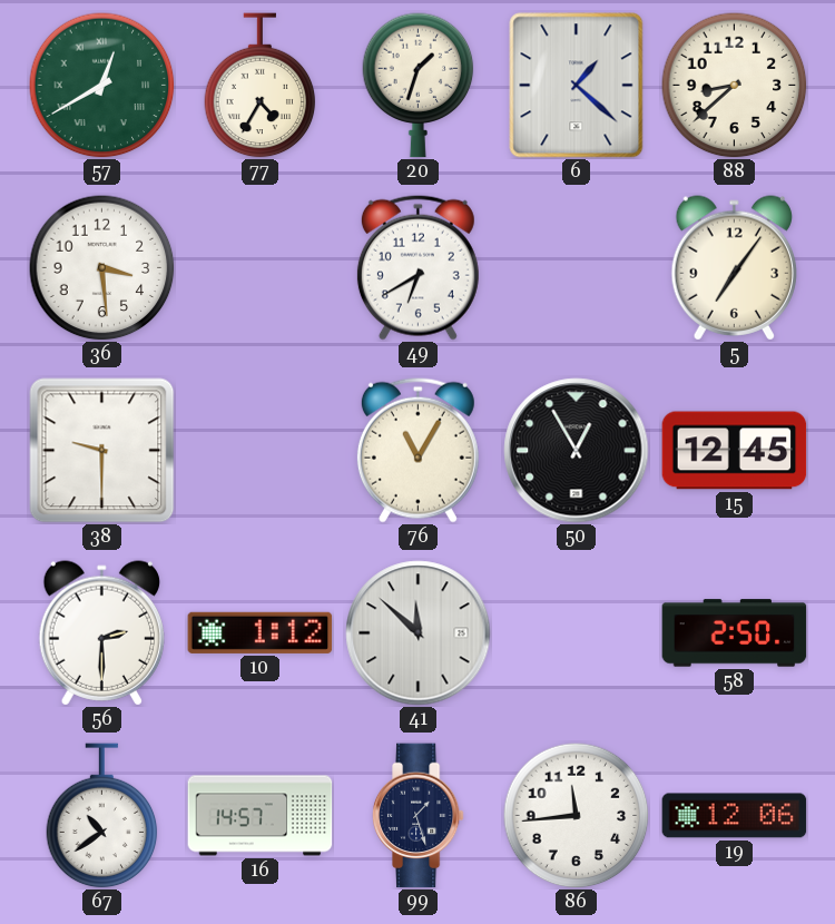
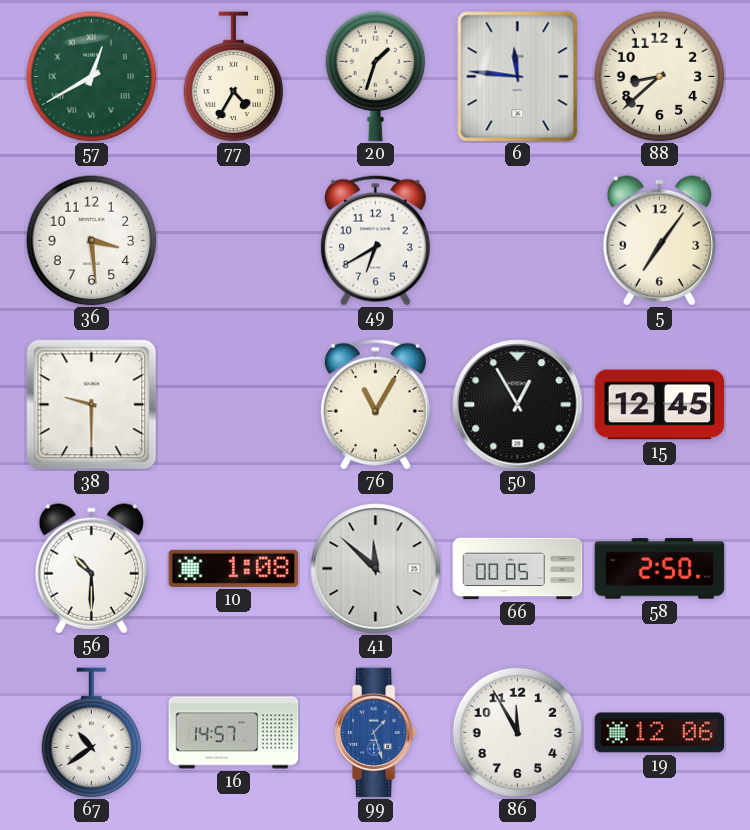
6: 1:22 -> 11:46
56: 2:30 -> 10:30
10: 1:12 -> 1:08
66: none -> 00:05
99 dial: navy -> blue
86: 11:44 -> 11:55
